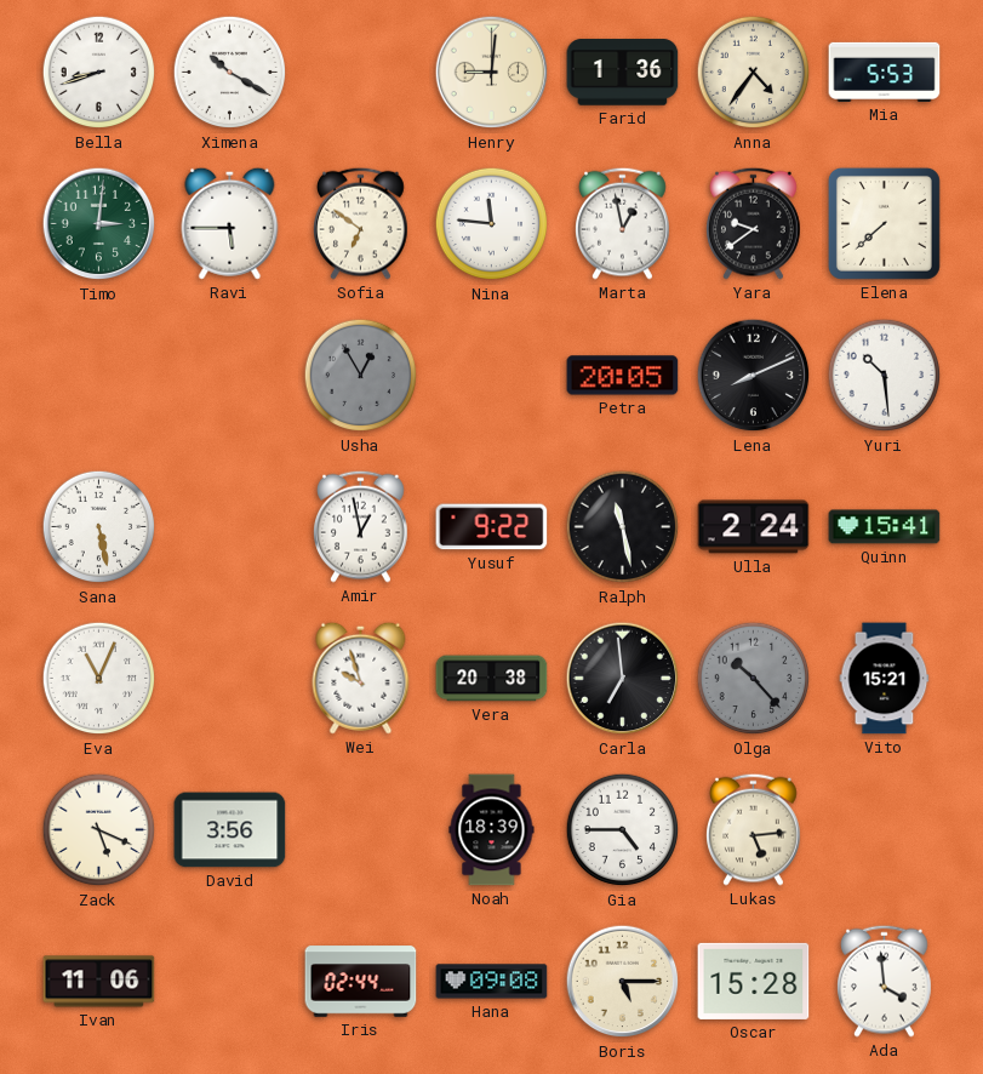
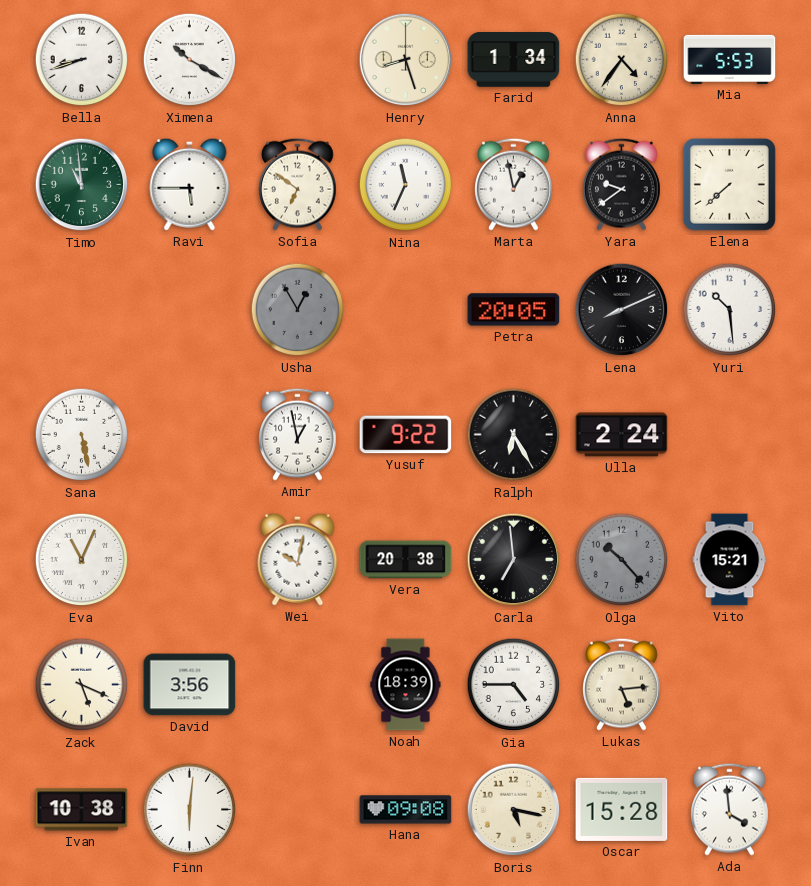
Henry: 9:01 -> 8:27
Farid: 1:36 -> 1:34
Timo: 3:01 -> 10:59
Nina: 11:46 -> 11:34
Ralph: 11:28 -> 6:25
Quinn: 15:41 -> none
Wei: 9:57 -> 10:02
Ivan: 11:06 -> 10:38
Finn: none -> 6:01
Iris: 02:44 -> none
Boris: 5:15 -> 5:17
